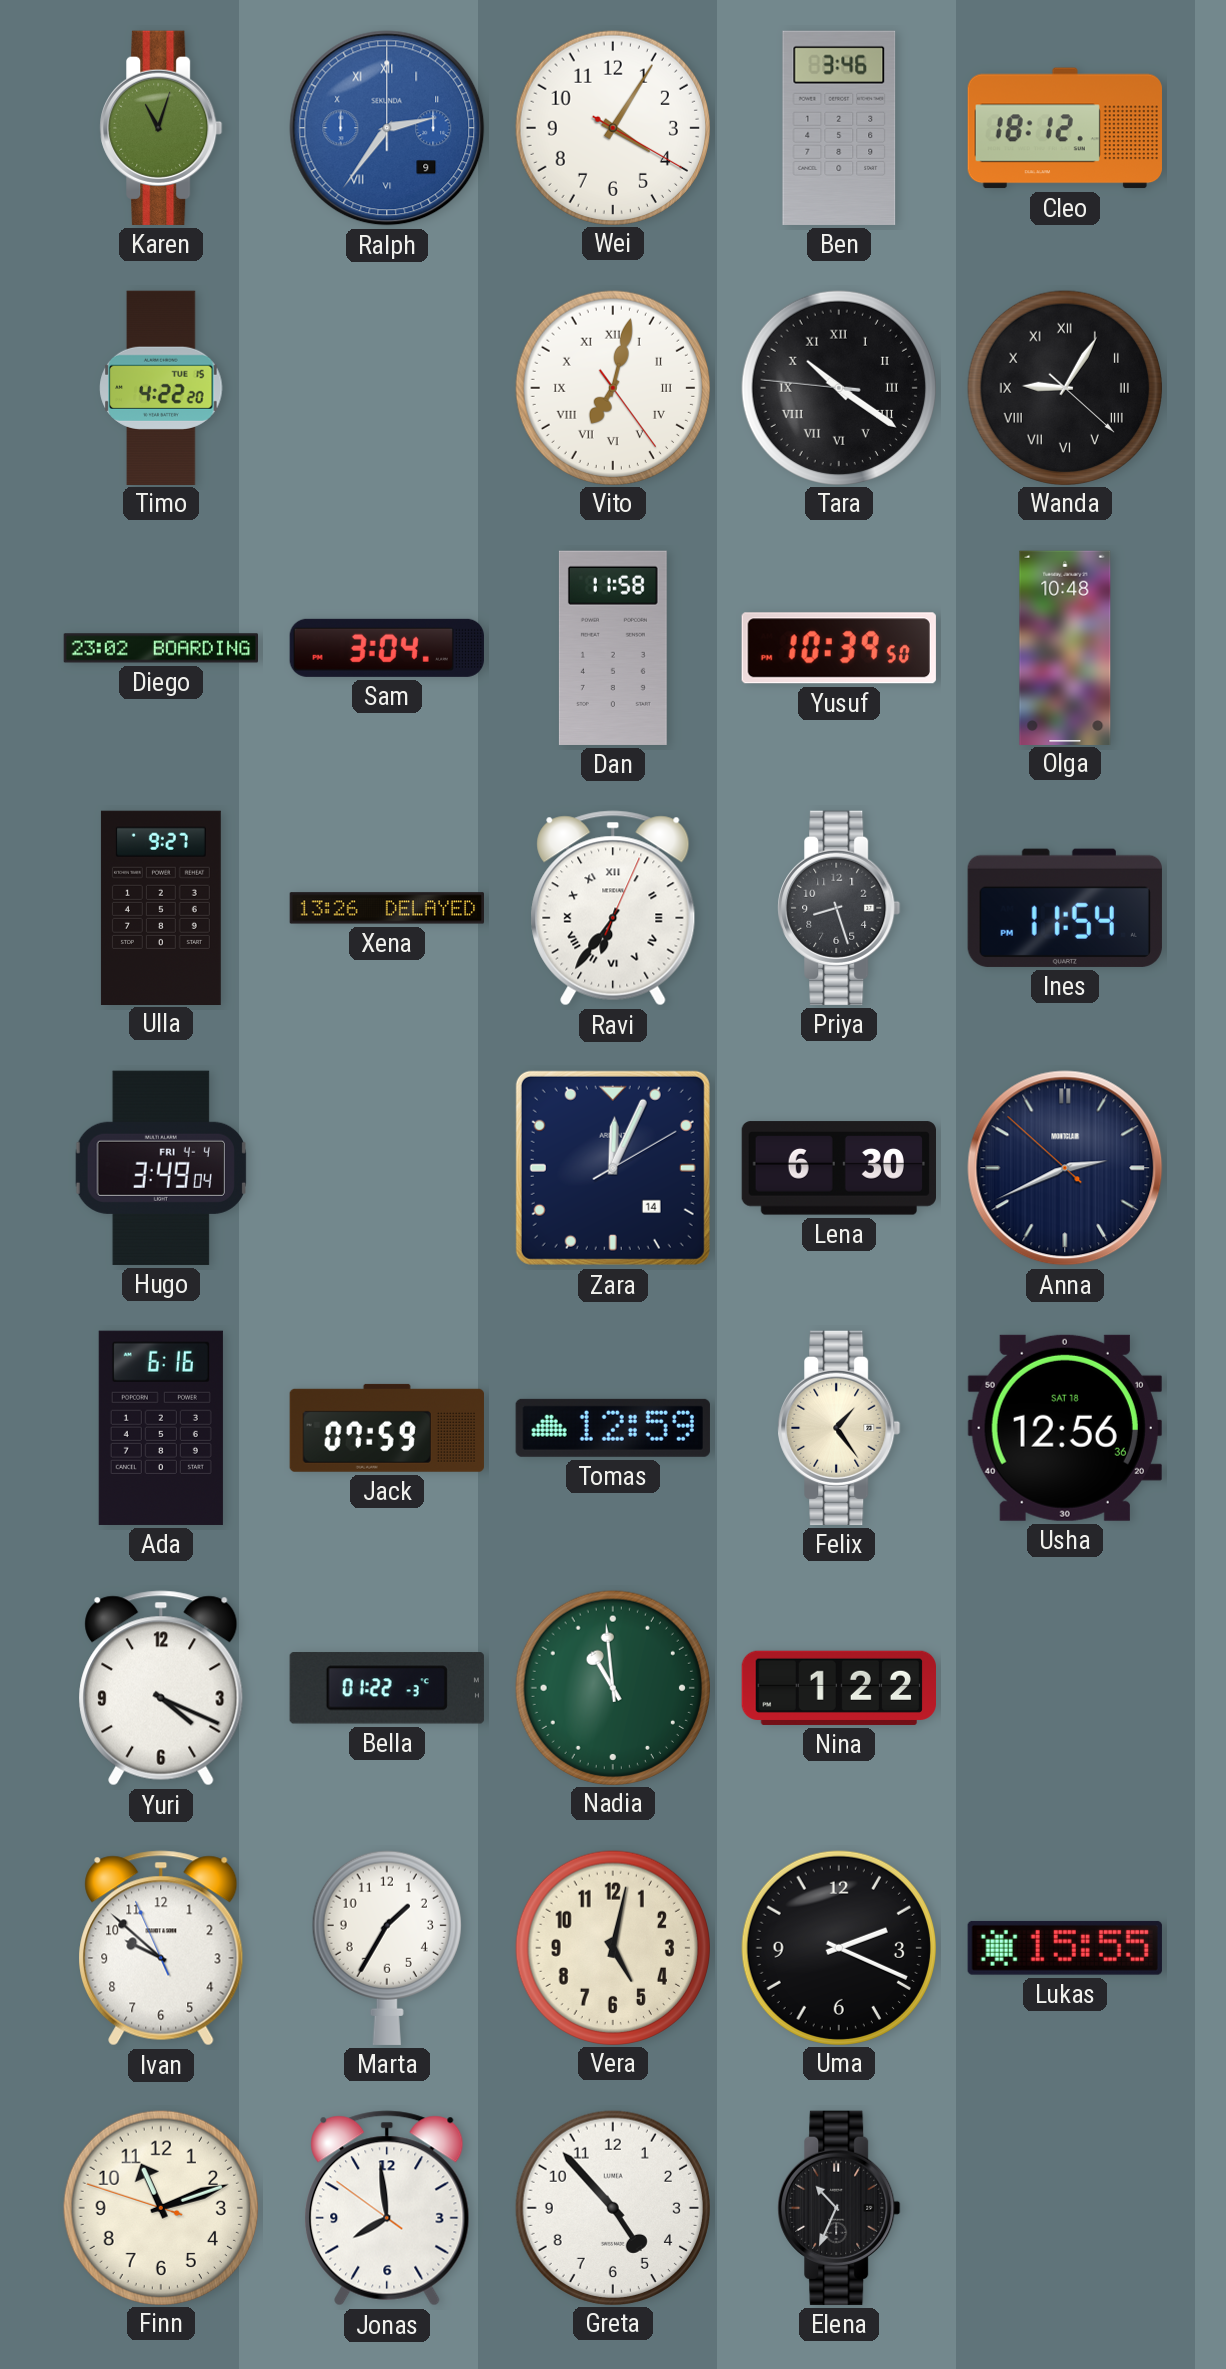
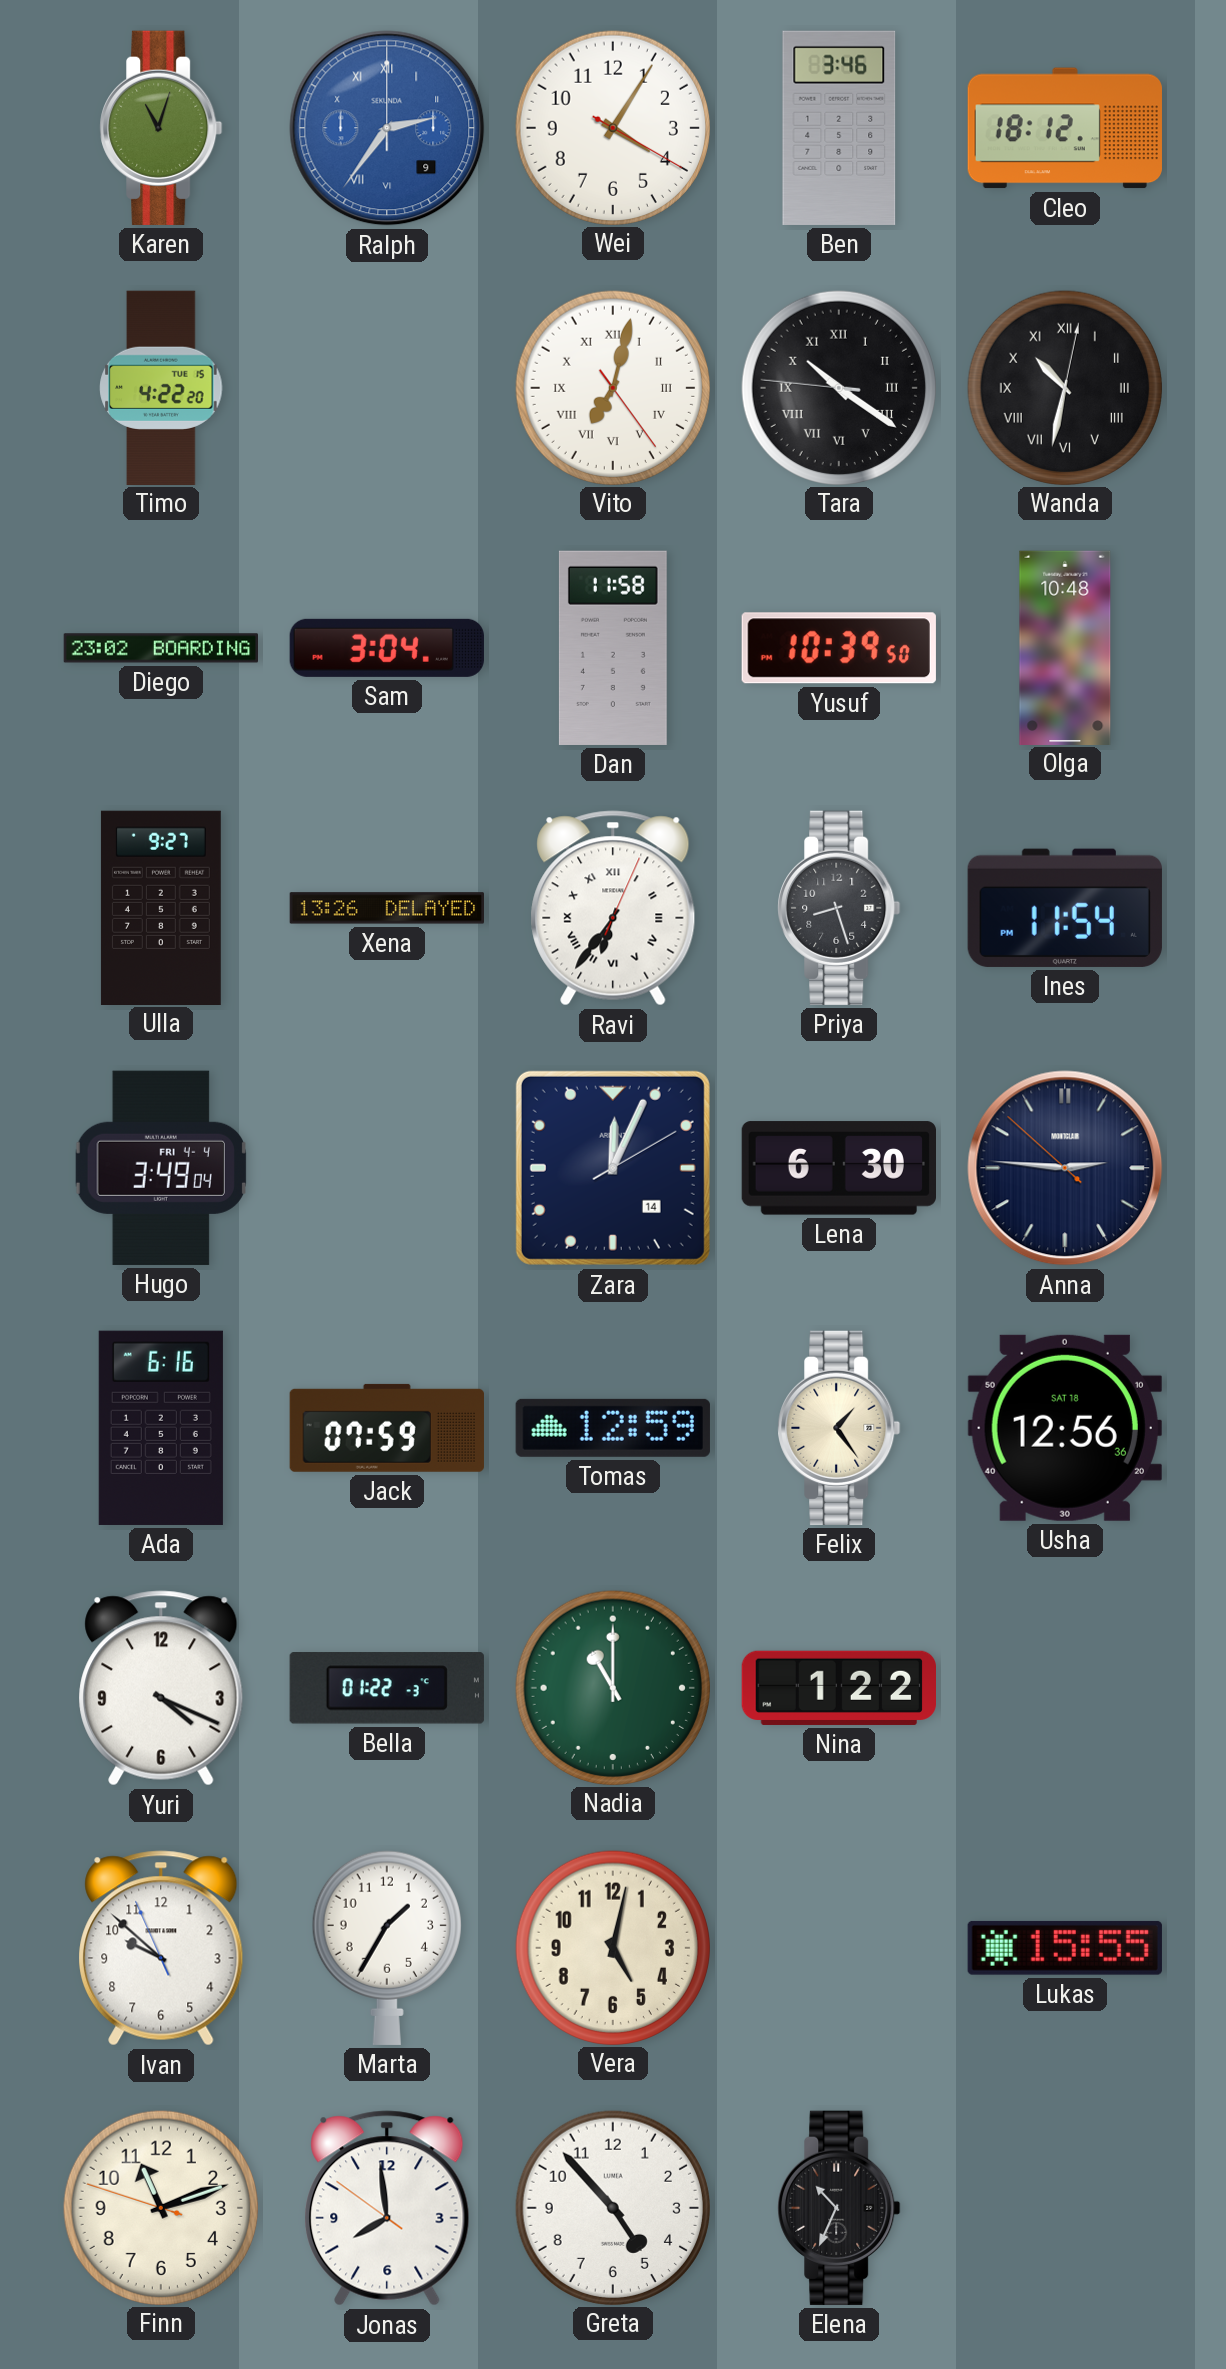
Wanda: 9:05 -> 10:32
Anna: 2:40 -> 2:45
Nadia: 10:59 -> 11:00
Uma: 2:19 -> none
